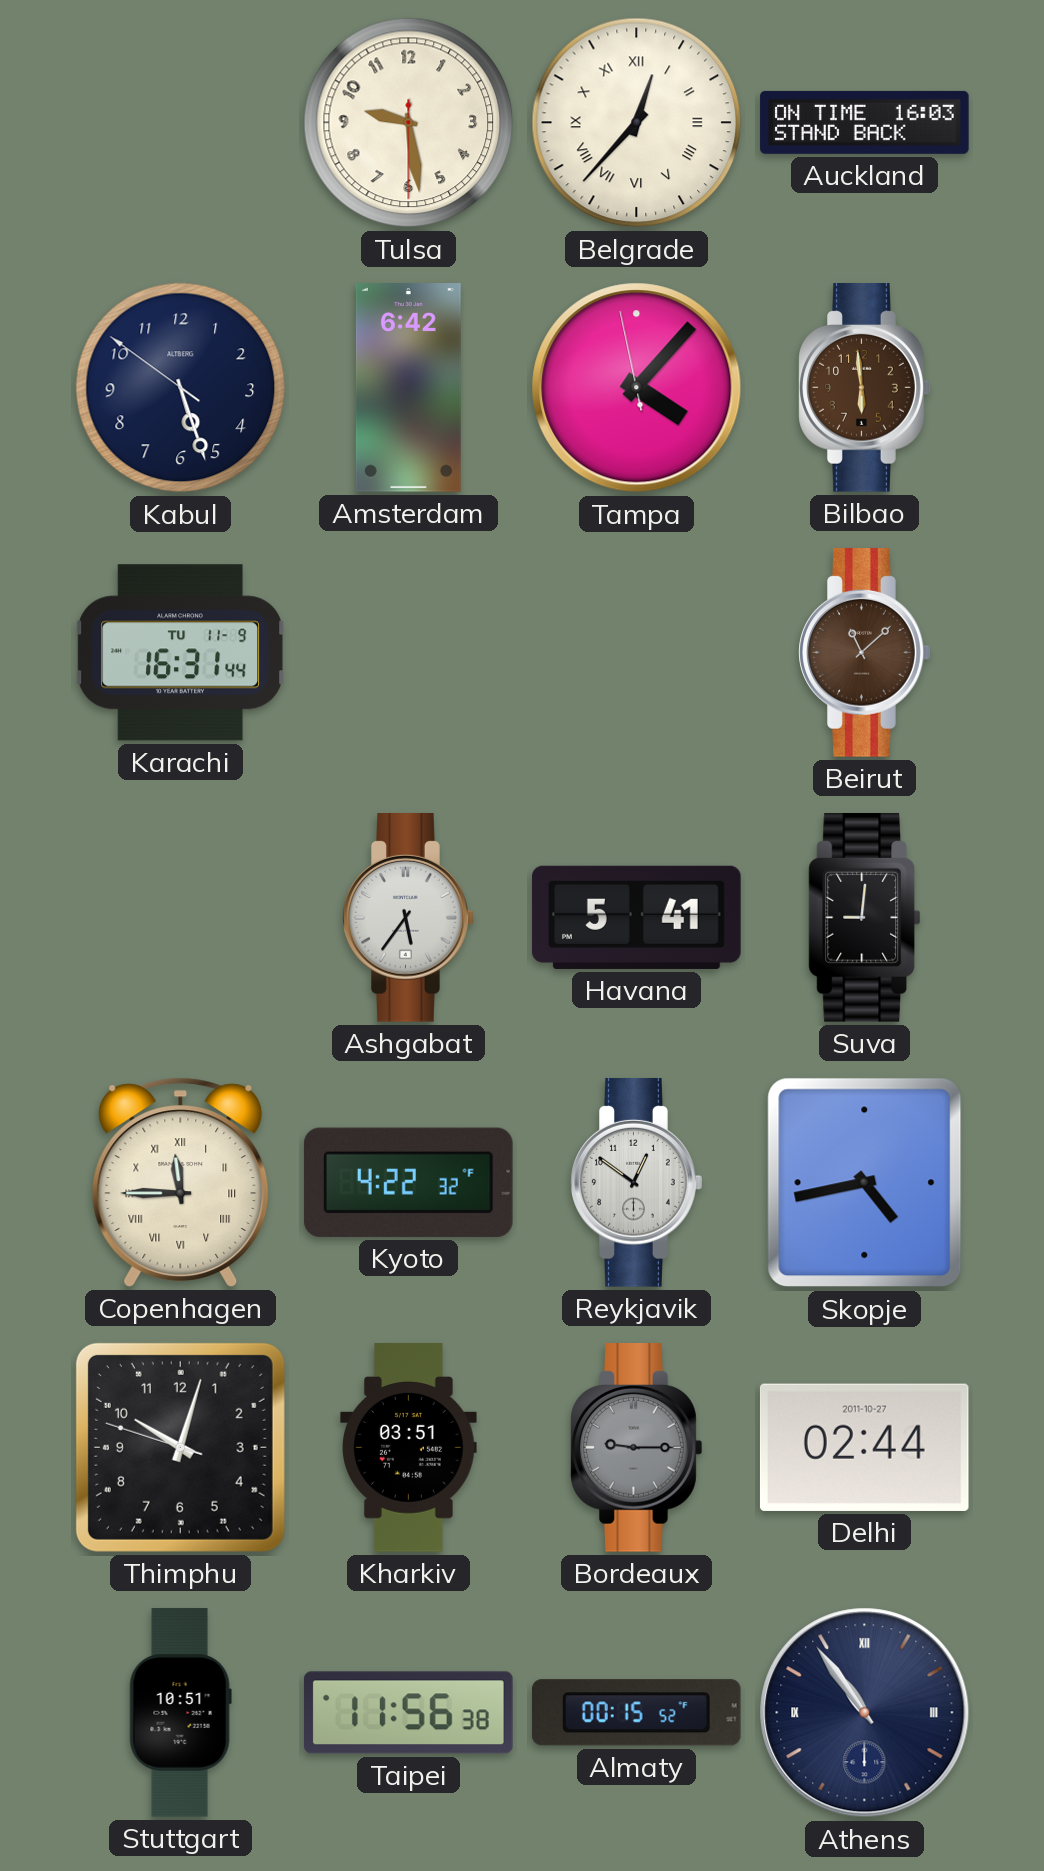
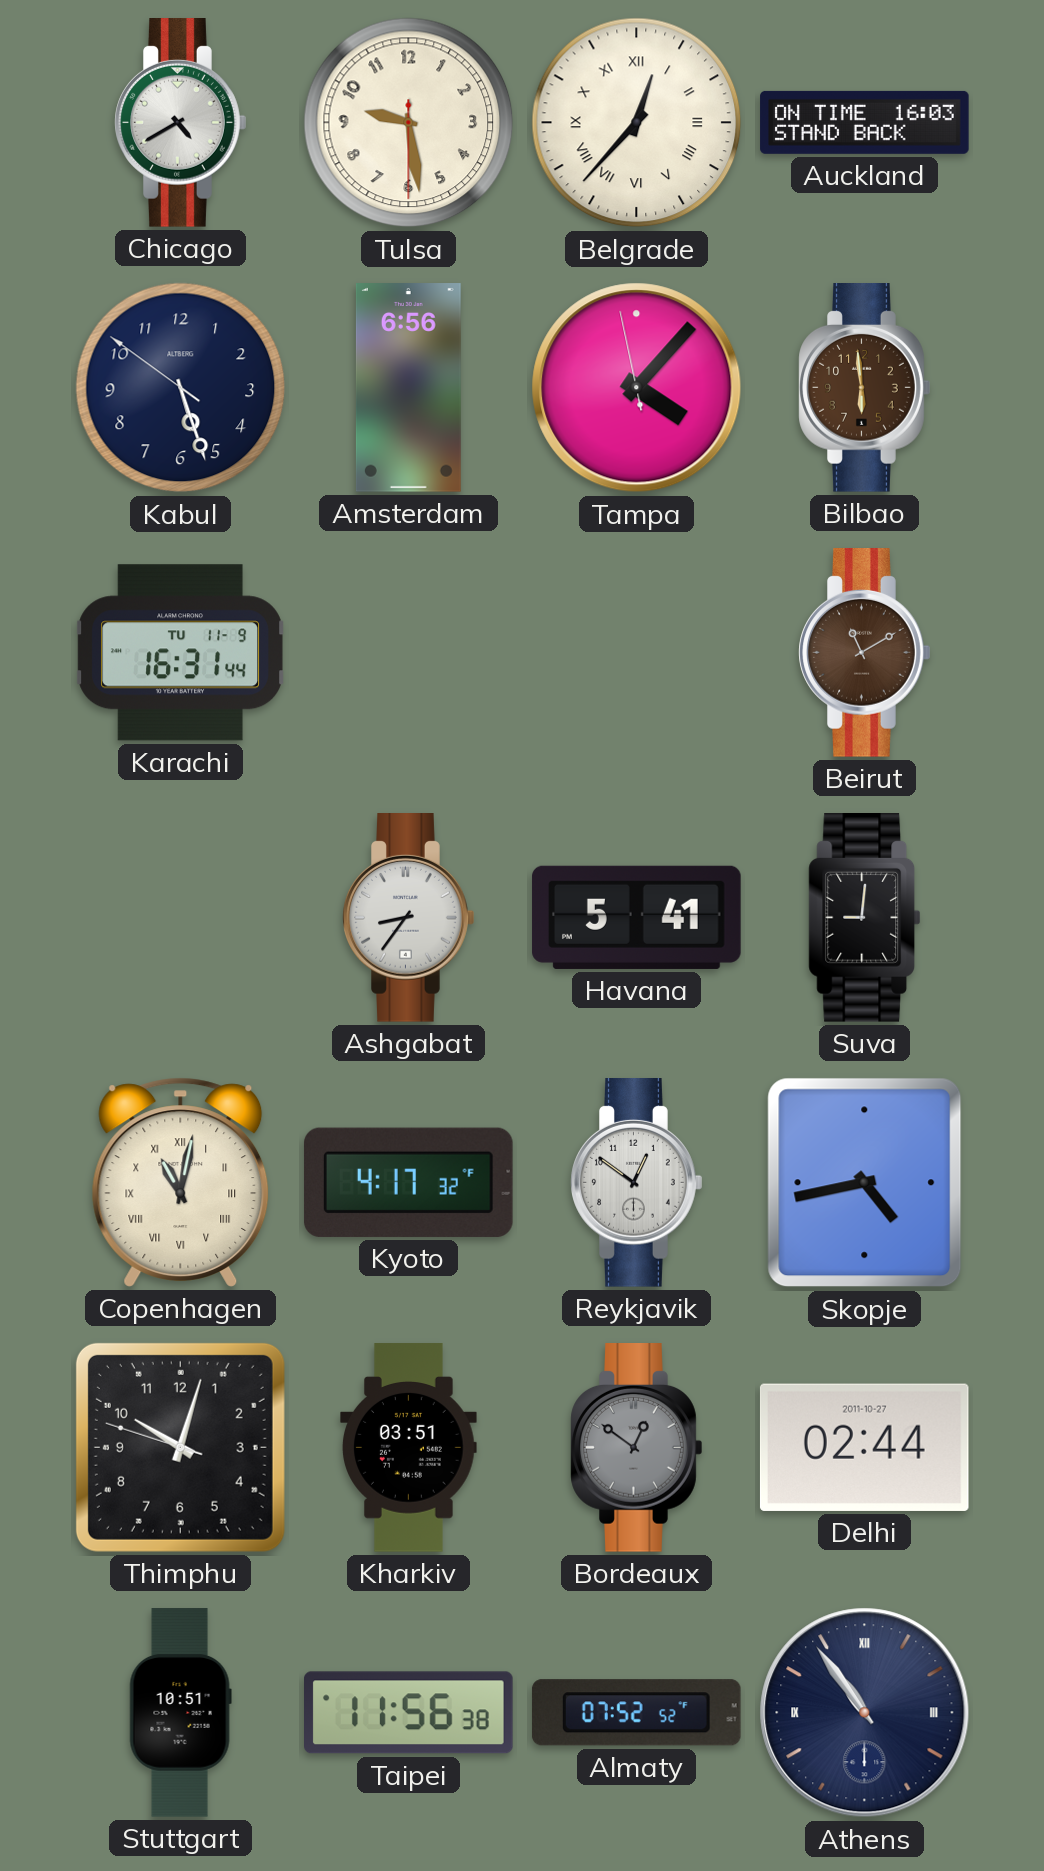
Chicago: none -> 4:40
Amsterdam: 6:42 -> 6:56
Beirut: 11:08 -> 11:10
Ashgabat: 5:36 -> 8:36
Copenhagen: 11:45 -> 11:02
Kyoto: 4:22 -> 4:17
Bordeaux: 9:15 -> 12:51
Almaty: 00:15 -> 07:52
